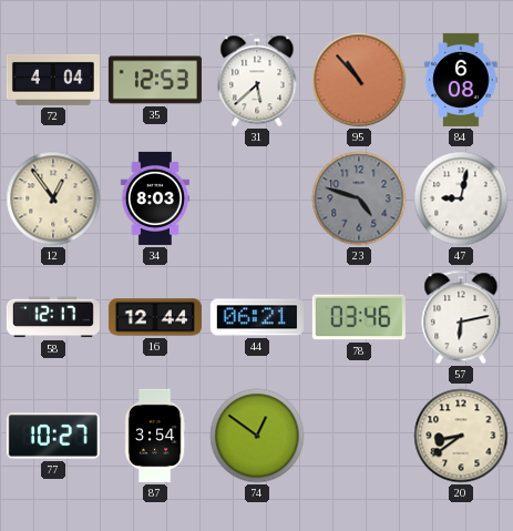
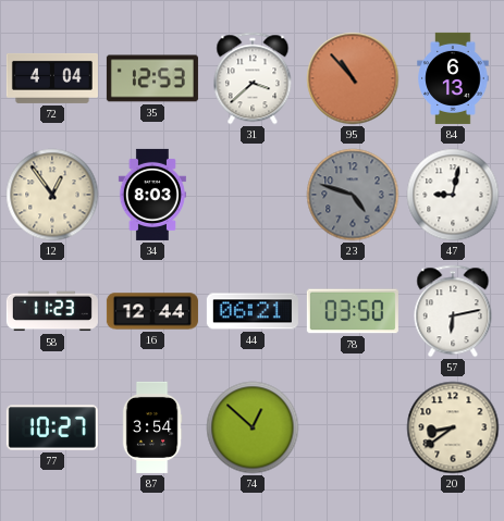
31: 5:38 -> 3:38
84: 6:08 -> 6:13
58: 12:17 -> 11:23
78: 03:46 -> 03:50
74: 12:51 -> 12:52
